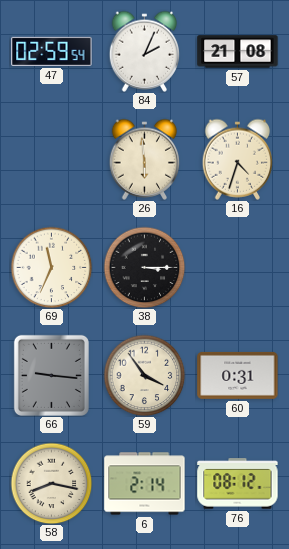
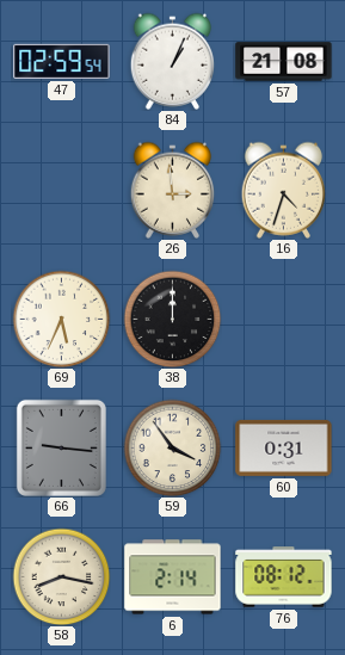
84: 2:04 -> 1:04
26: 5:59 -> 2:59
69: 11:34 -> 5:34
38: 3:15 -> 12:00
